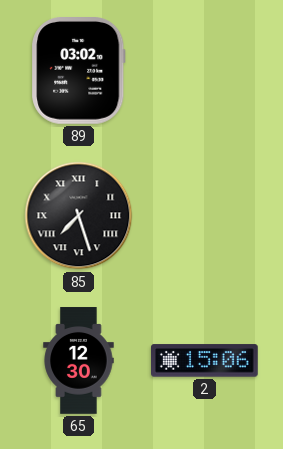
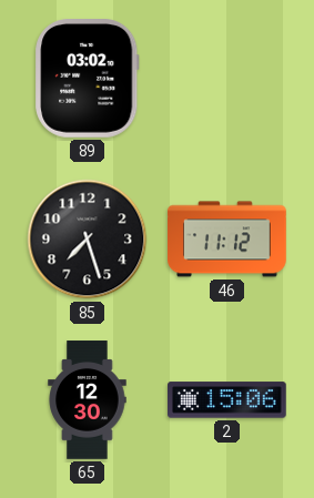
85 numerals: Roman -> Arabic
46: none -> 11:12
